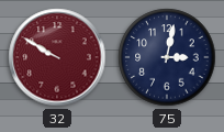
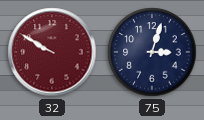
75: 3:02 -> 3:03
